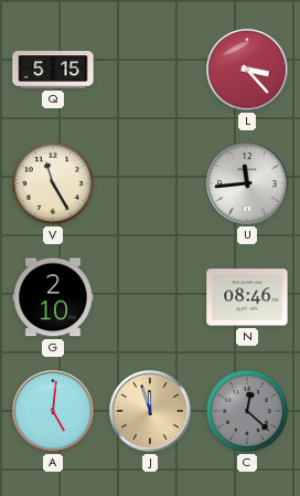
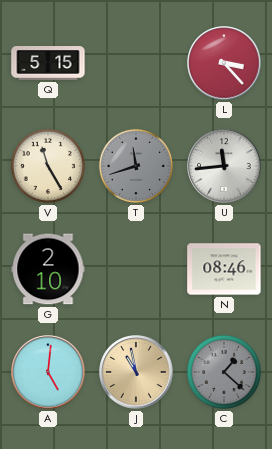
T: none -> 11:42
J: 11:57 -> 10:58
C: 12:22 -> 1:22
